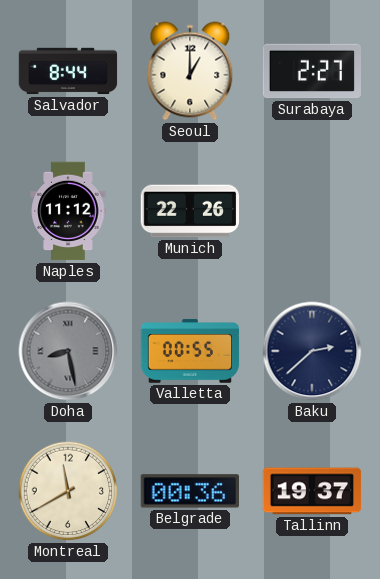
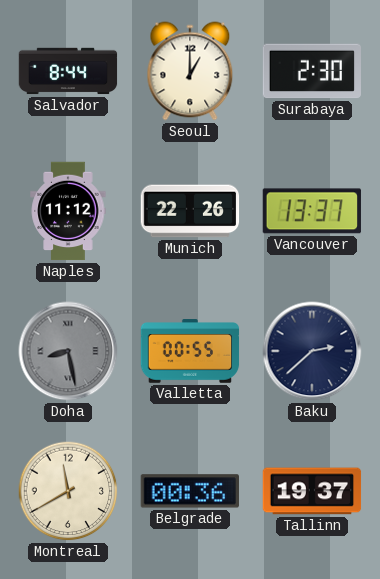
Surabaya: 2:27 -> 2:30
Vancouver: none -> 13:37
